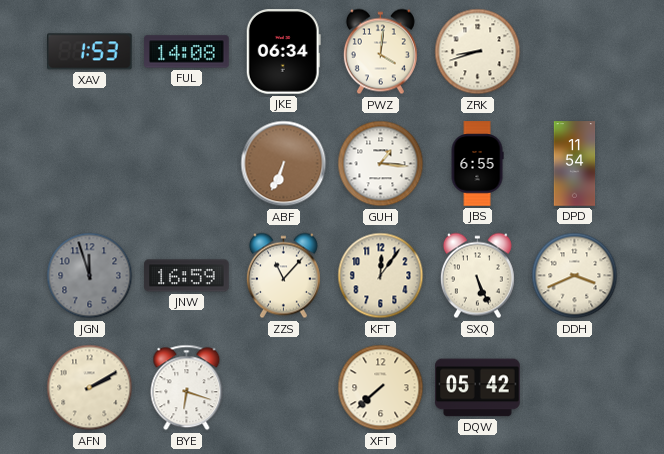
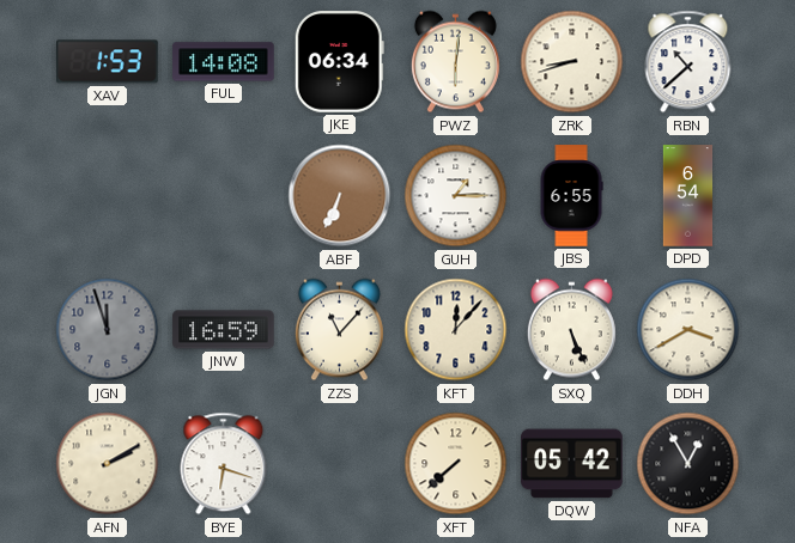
PWZ: 4:01 -> 6:01
RBN: none -> 10:38
GUH: 1:16 -> 1:15
DPD: 11:54 -> 6:54
KFT: 12:06 -> 12:07
DDH: 3:41 -> 3:40
NFA: none -> 12:55
